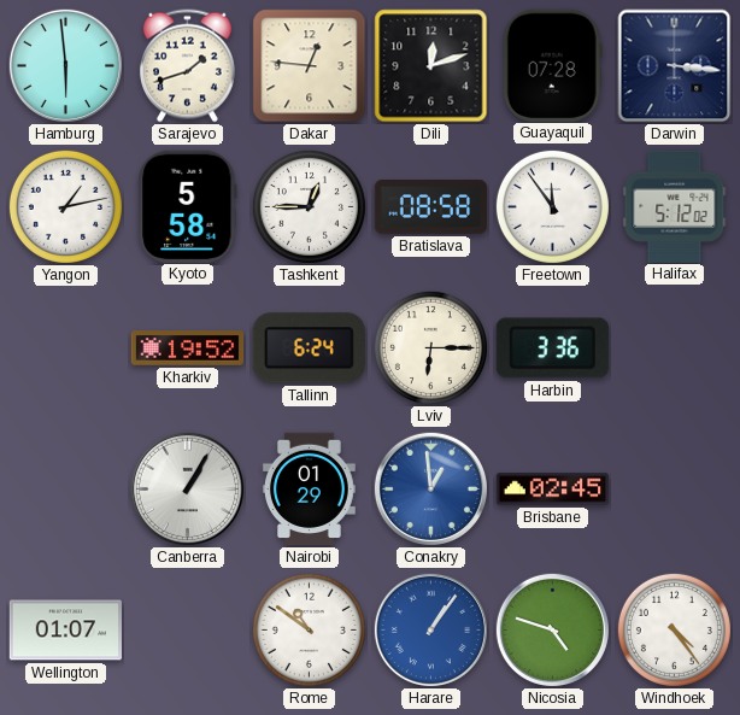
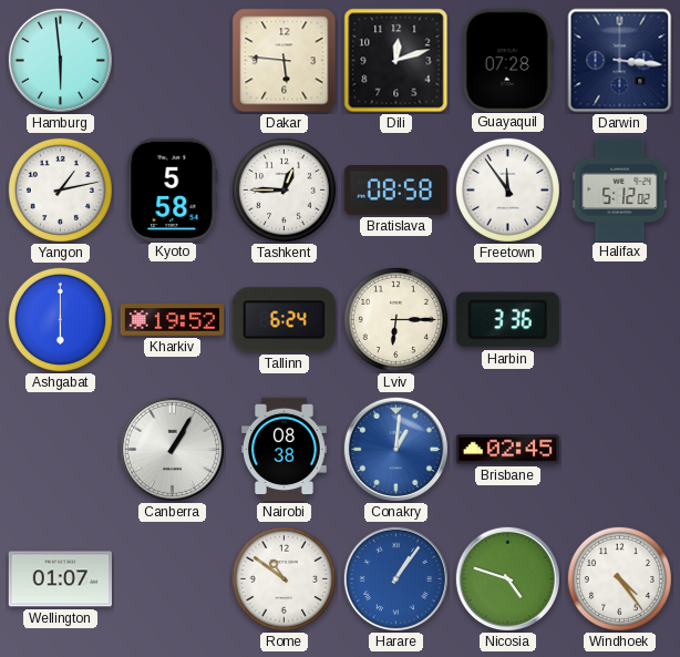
Sarajevo: 1:42 -> none
Dakar: 12:46 -> 5:46
Ashgabat: none -> 6:00
Nairobi: 01:29 -> 08:38
Conakry: 12:59 -> 1:01
